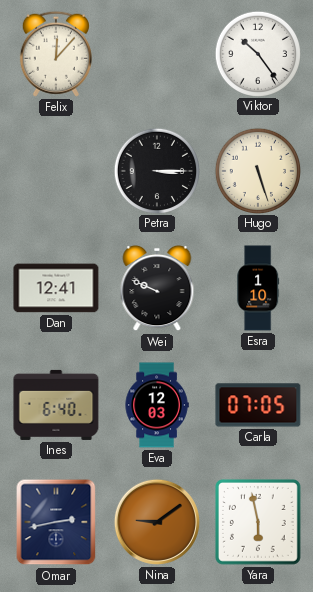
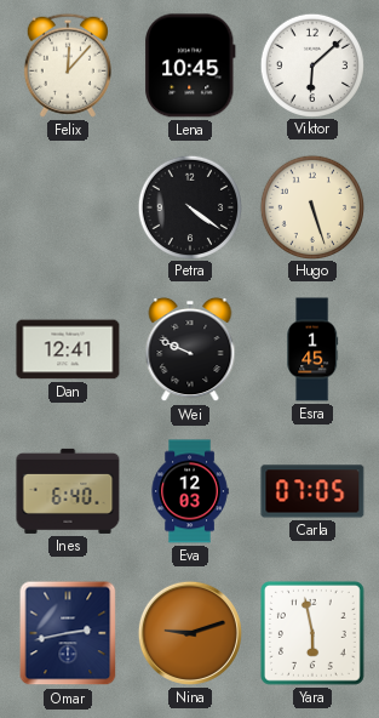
Lena: none -> 10:45
Viktor: 10:24 -> 6:08
Petra: 3:15 -> 4:21
Esra: 1:10 -> 1:45
Nina: 9:09 -> 9:12
